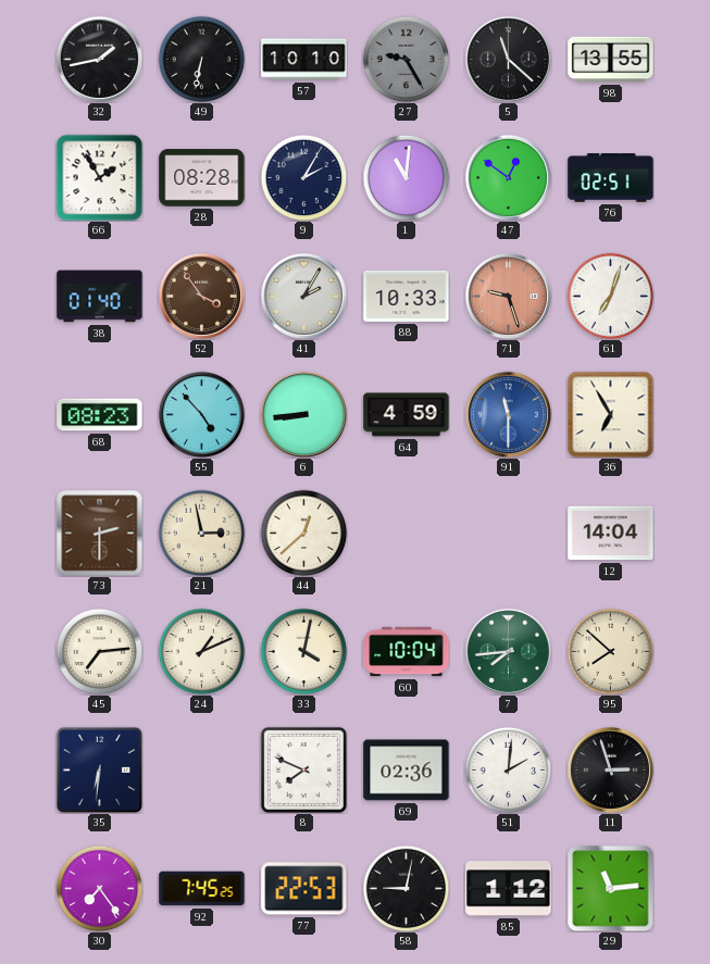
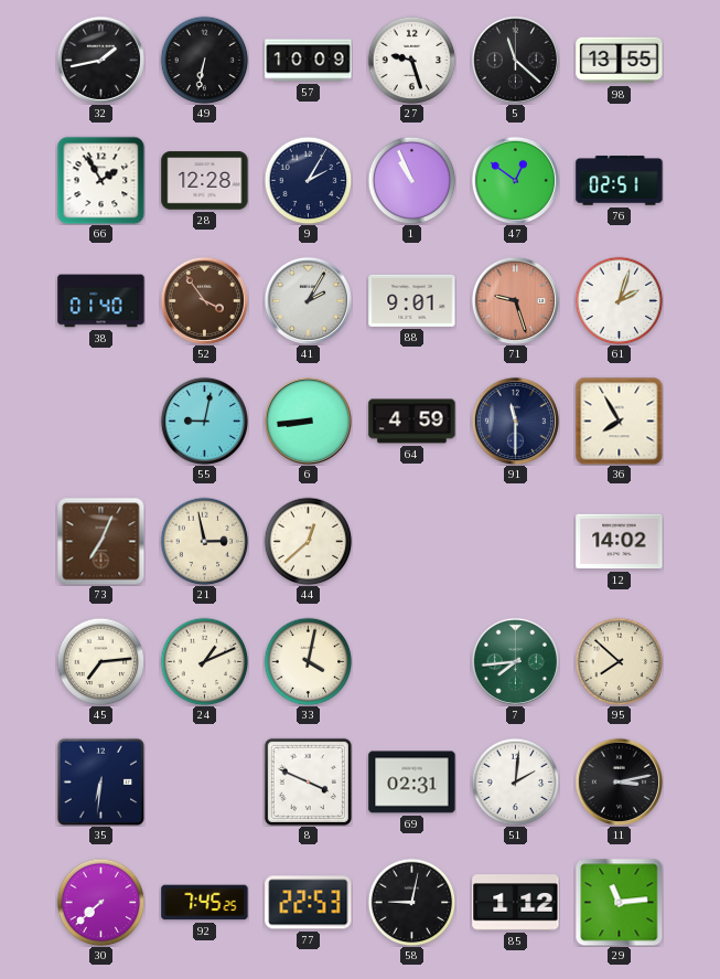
57: 10:10 -> 10:09
27: 9:25 -> 9:27
27 dial: grey -> white
28: 08:28 -> 12:28
1: 11:01 -> 10:56
88: 10:33 -> 9:01
61: 7:03 -> 2:03
68: 08:23 -> none
55: 4:53 -> 9:02
91 dial: blue -> navy
36: 6:55 -> 7:55
73: 2:30 -> 7:04
12: 14:04 -> 14:02
60: 10:04 -> none
8: 7:49 -> 3:49
69: 02:36 -> 02:31
11: 2:57 -> 3:13
30: 7:24 -> 7:38
